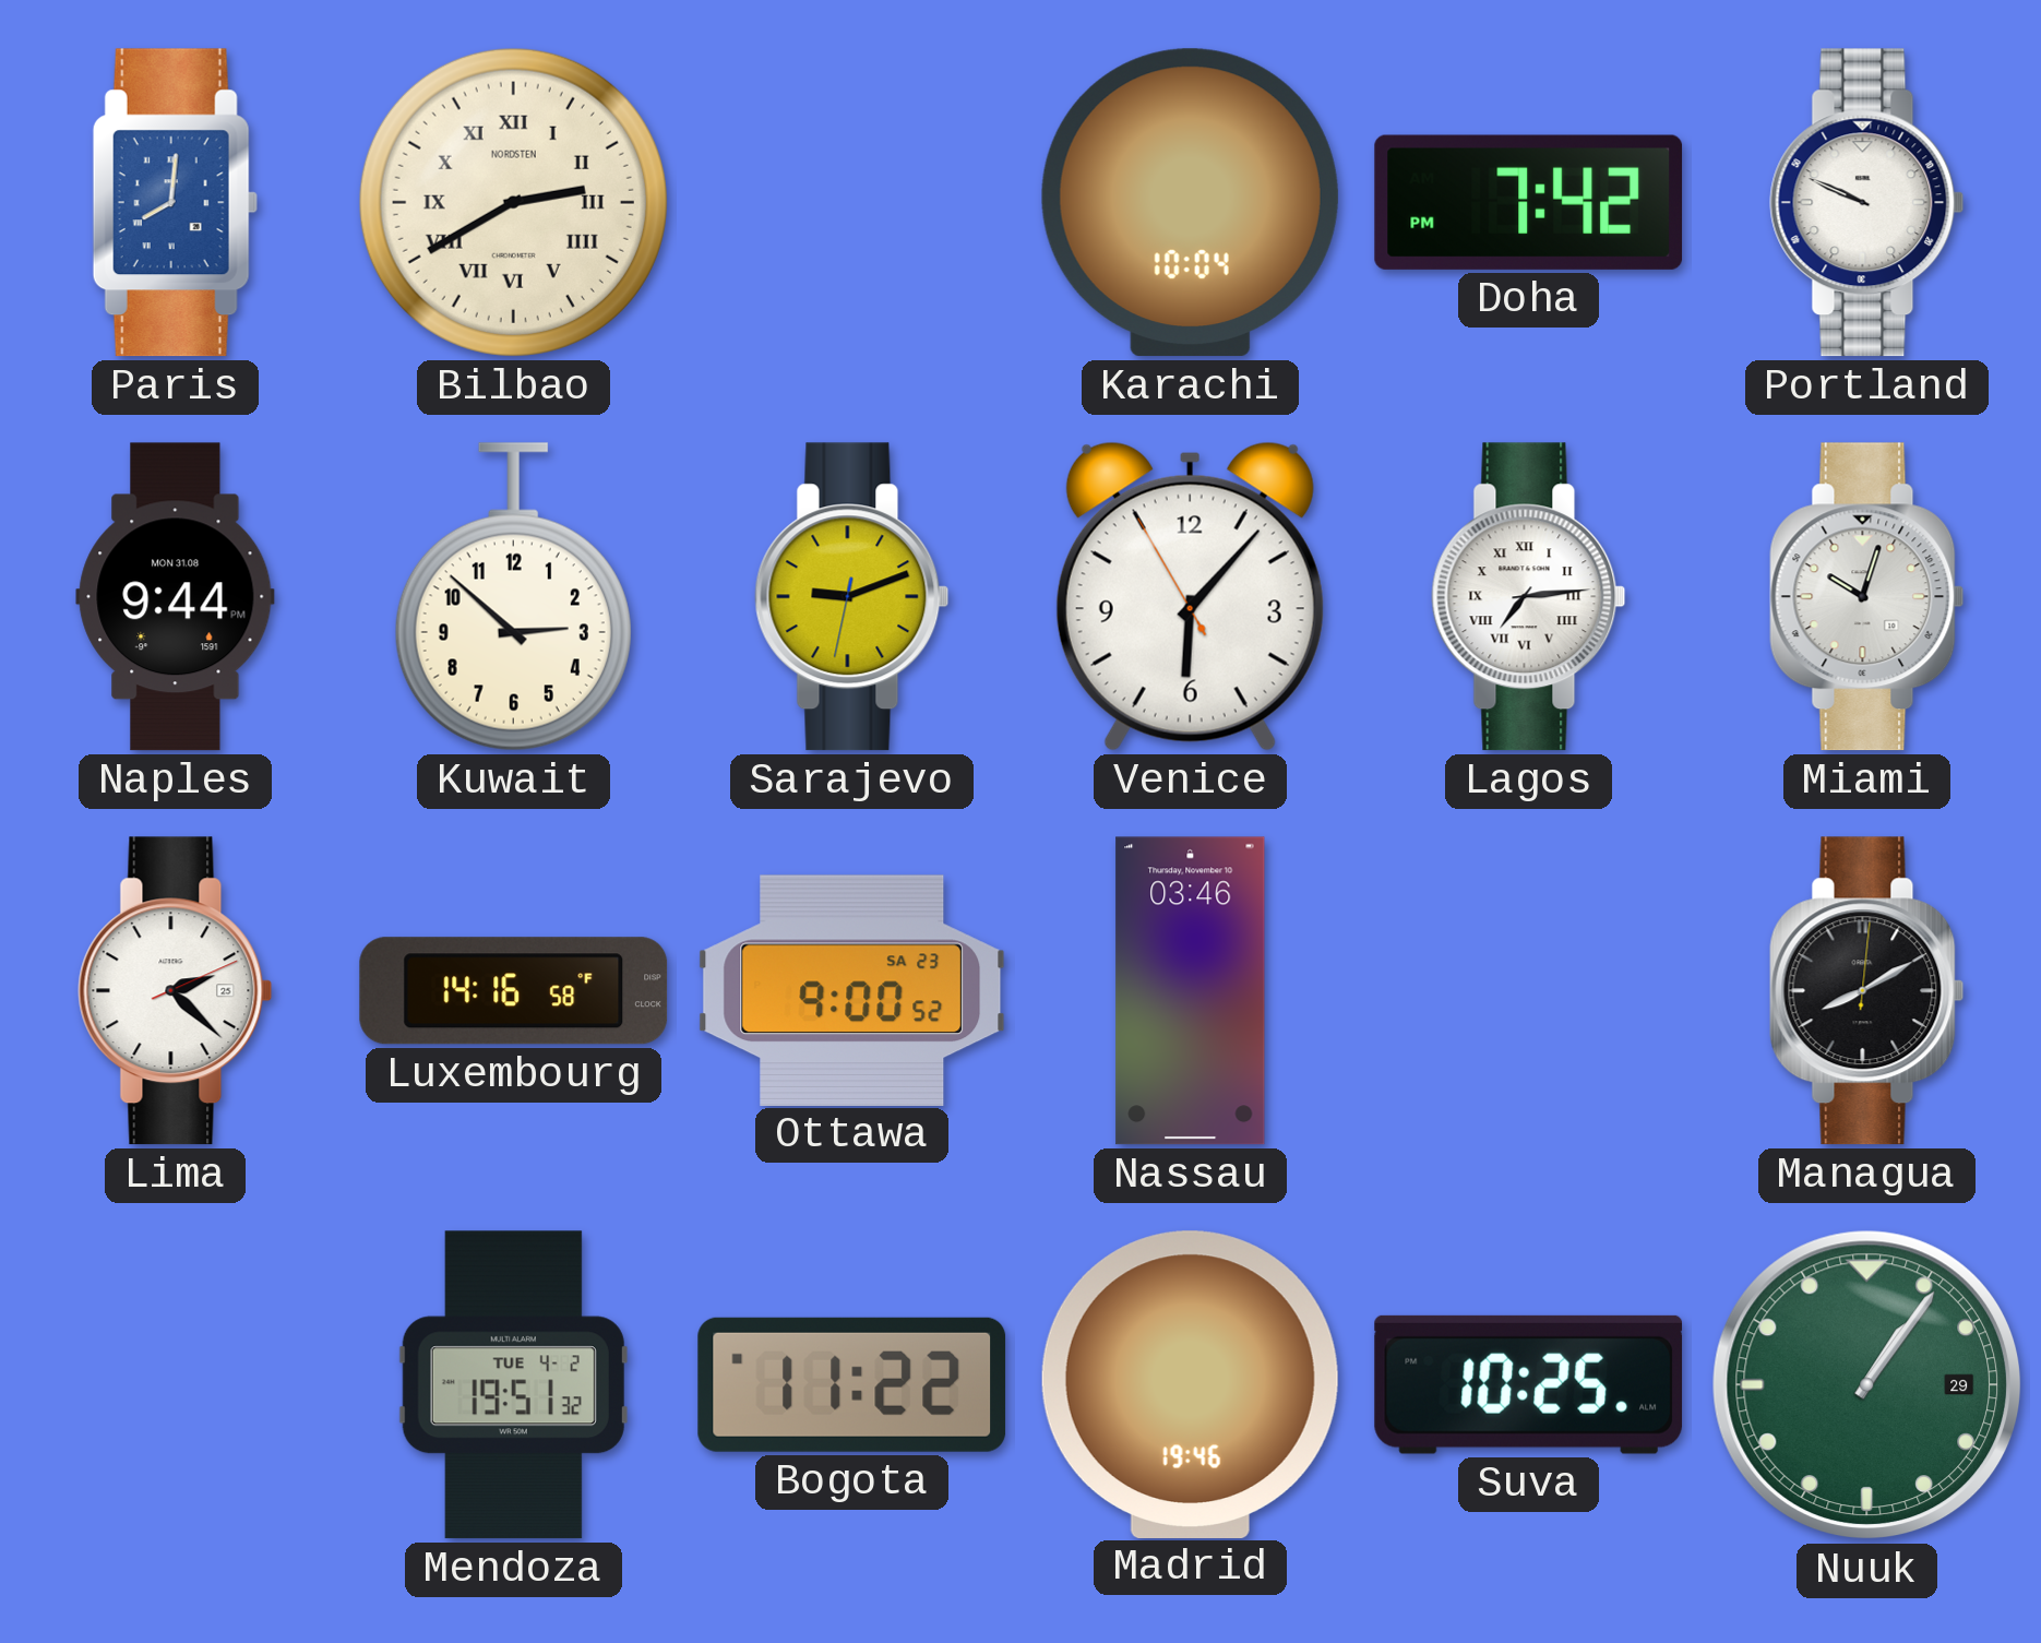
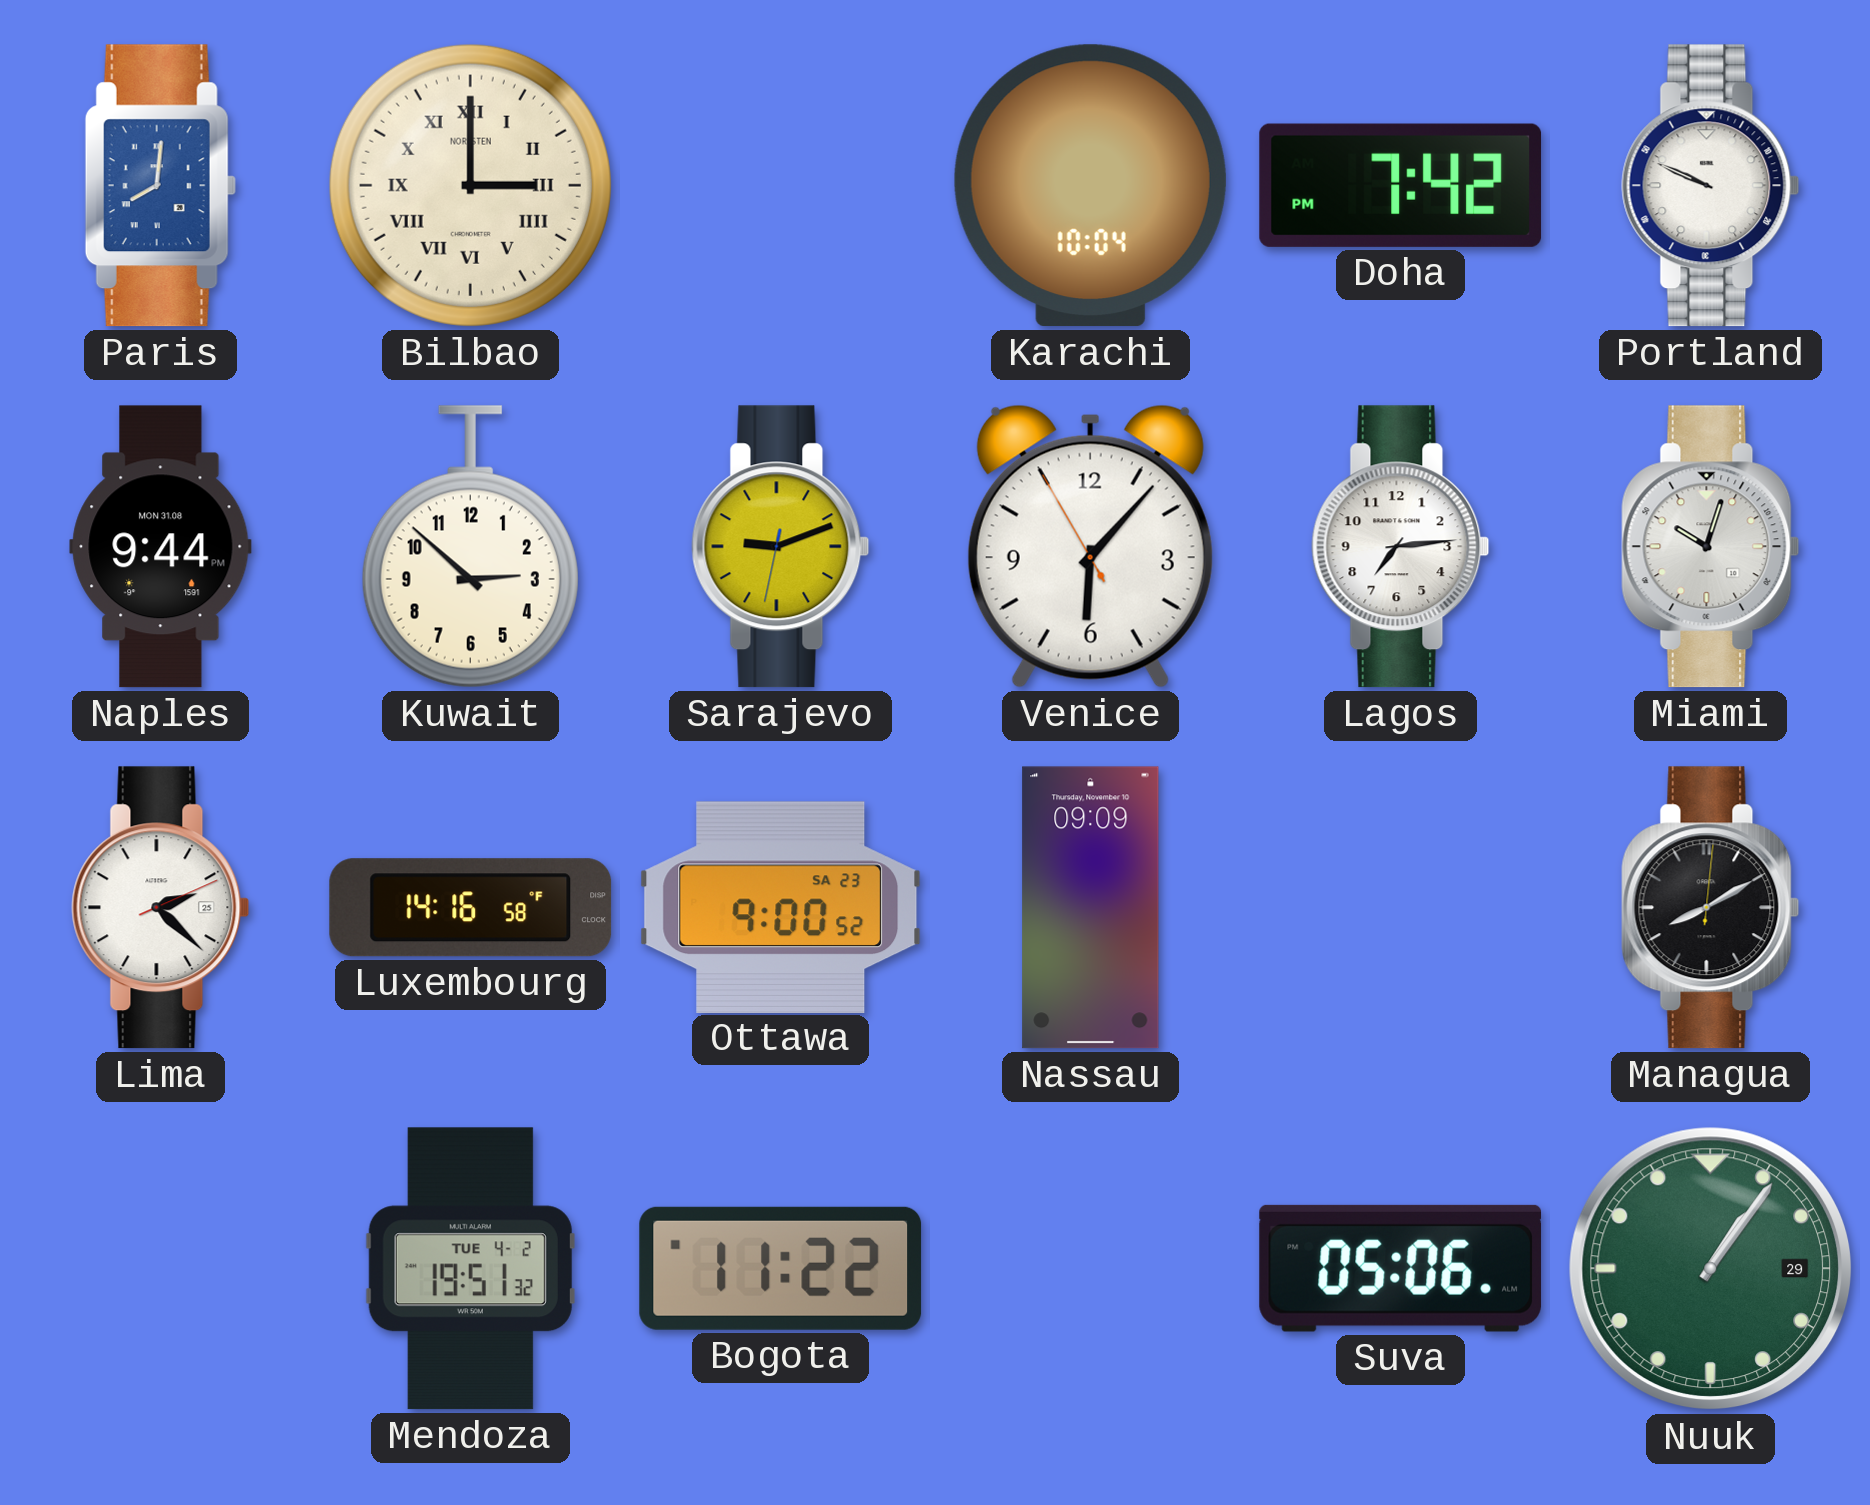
Bilbao: 2:40 -> 3:00
Lagos numerals: Roman -> Arabic
Nassau: 03:46 -> 09:09
Madrid: 19:46 -> none
Suva: 10:25 -> 05:06
